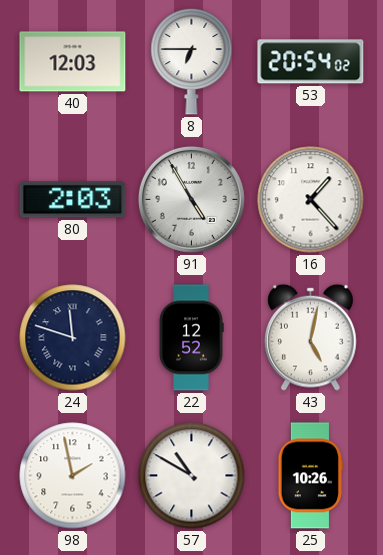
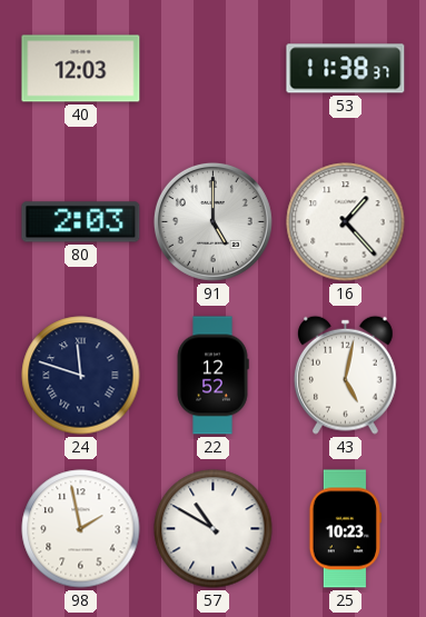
8: 6:45 -> none
53: 20:54 -> 11:38
91: 4:55 -> 5:00
25: 10:26 -> 10:23
